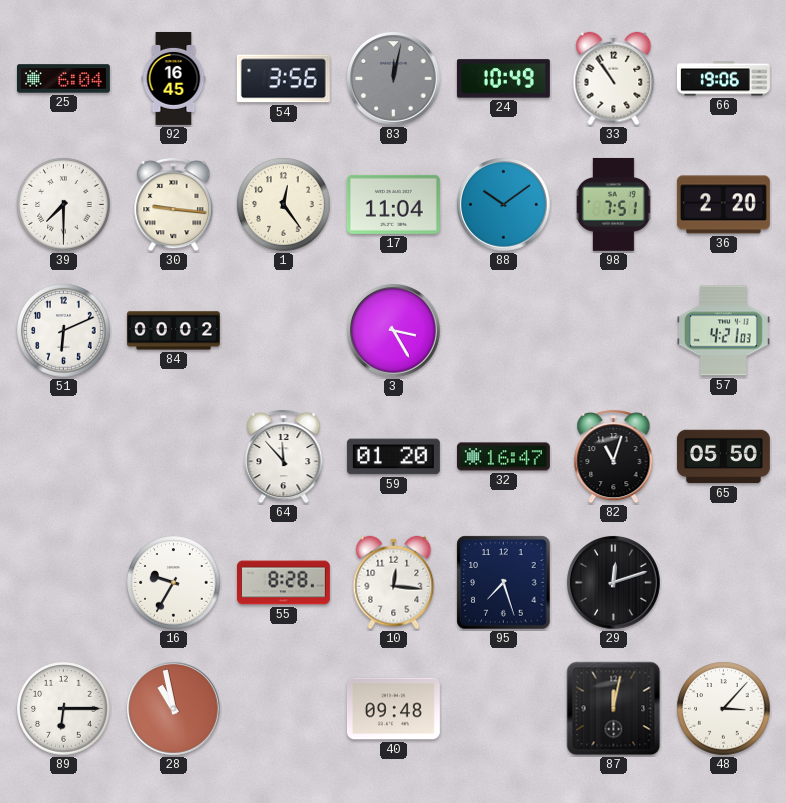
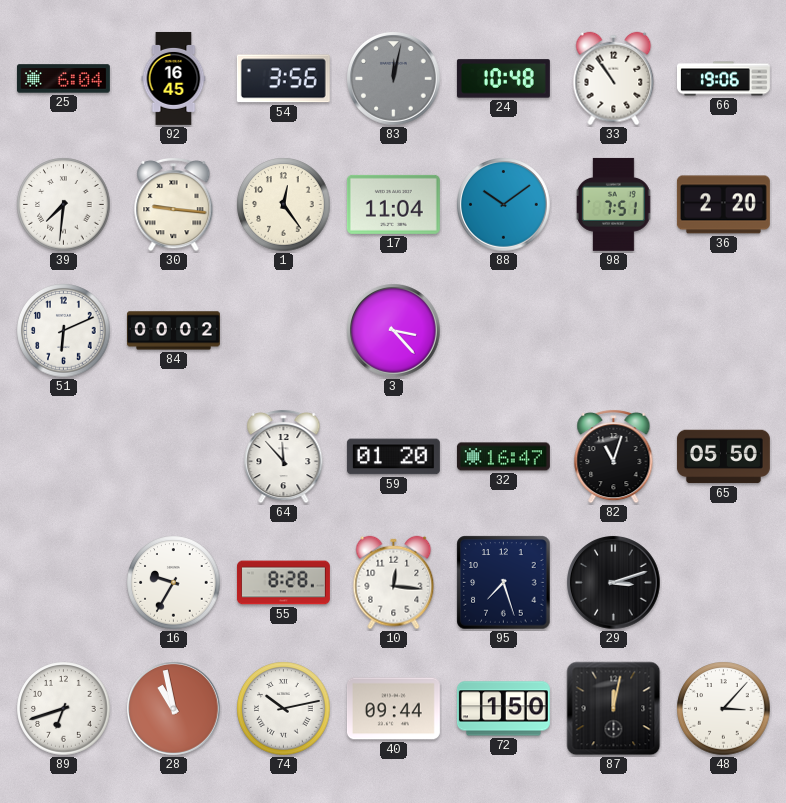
24: 10:49 -> 10:48
39: 7:30 -> 7:31
3: 3:25 -> 3:23
57: 4:21 -> none
29: 12:12 -> 3:12
89: 6:15 -> 6:42
74: none -> 10:13
40: 09:48 -> 09:44
72: none -> 1:50
